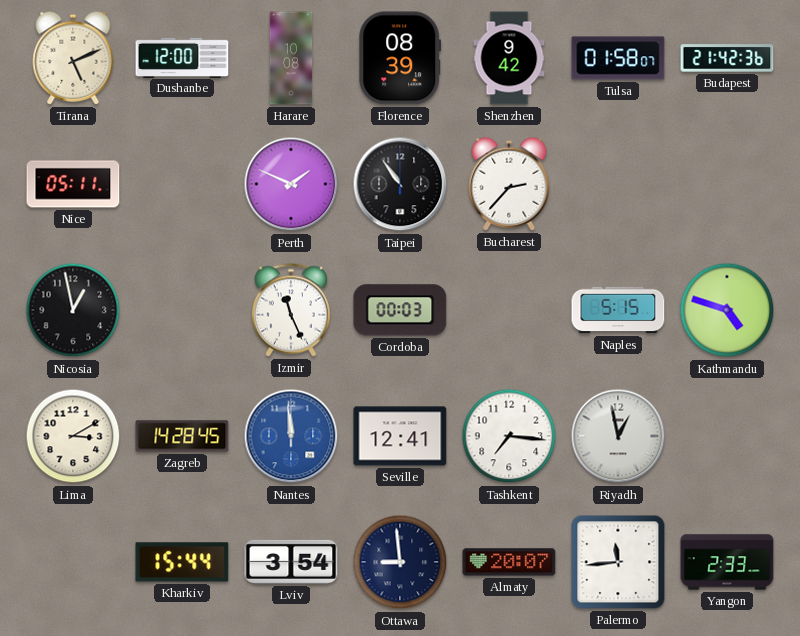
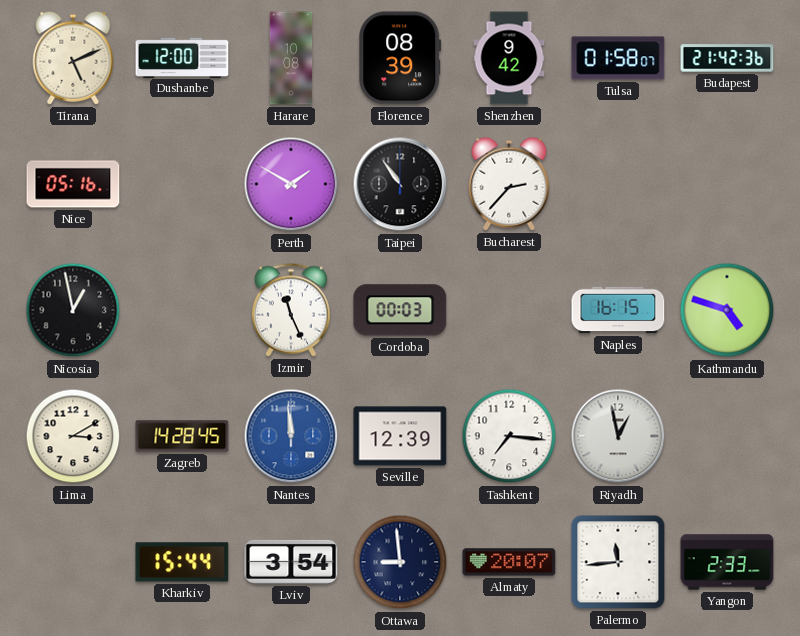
Nice: 05:11 -> 05:16
Perth: 1:49 -> 1:50
Naples: 5:15 -> 16:15
Seville: 12:41 -> 12:39
